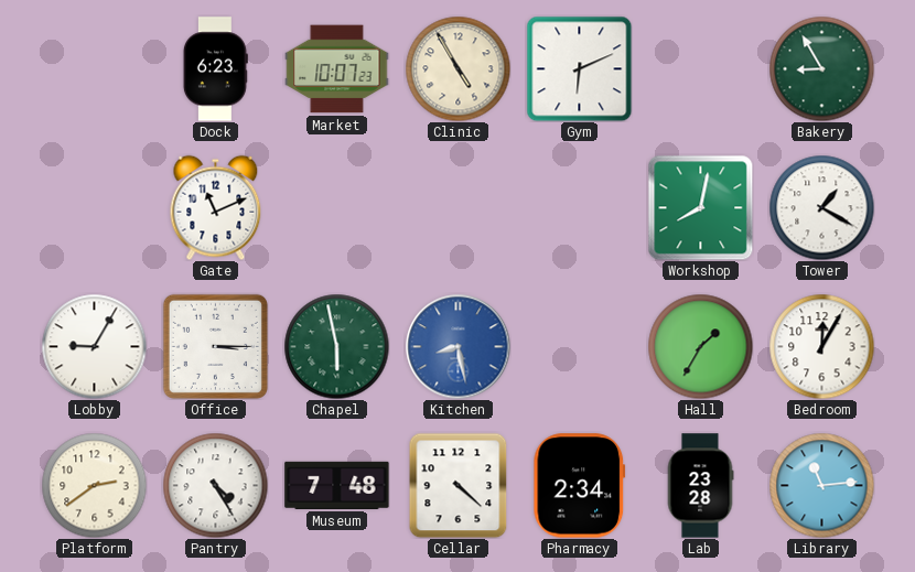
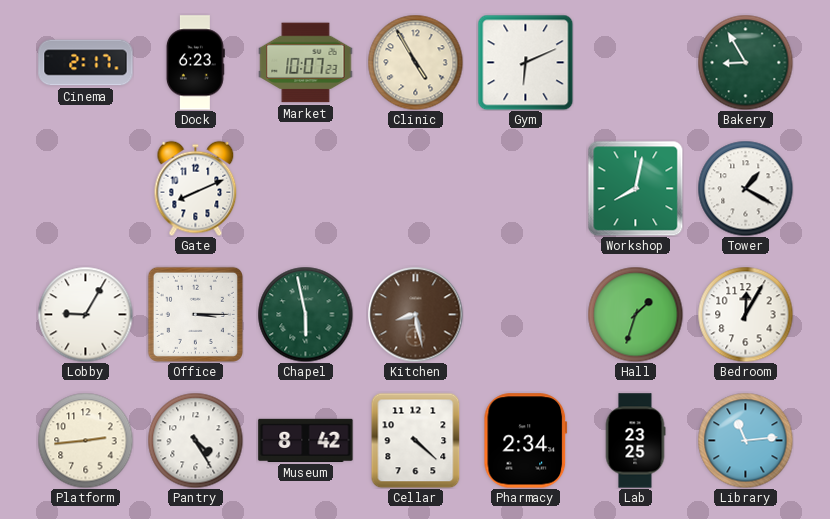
Cinema: none -> 2:17
Gate: 11:11 -> 8:11
Kitchen dial: blue -> brown
Hall: 1:35 -> 1:33
Platform: 2:39 -> 2:44
Museum: 7:48 -> 8:42
Lab: 23:28 -> 23:25
